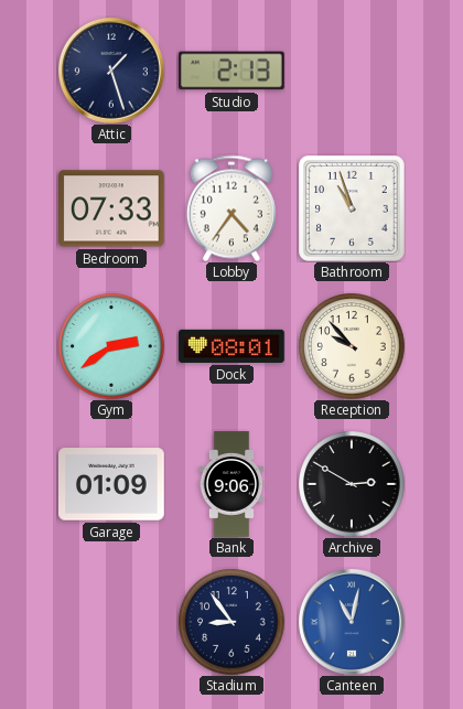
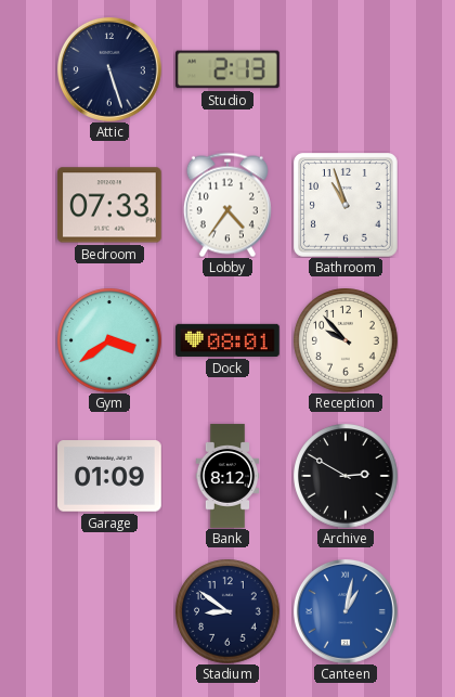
Attic: 1:27 -> 5:27
Gym: 2:39 -> 3:39
Bank: 9:06 -> 8:12
Stadium: 8:54 -> 8:51
Canteen: 11:02 -> 1:02
